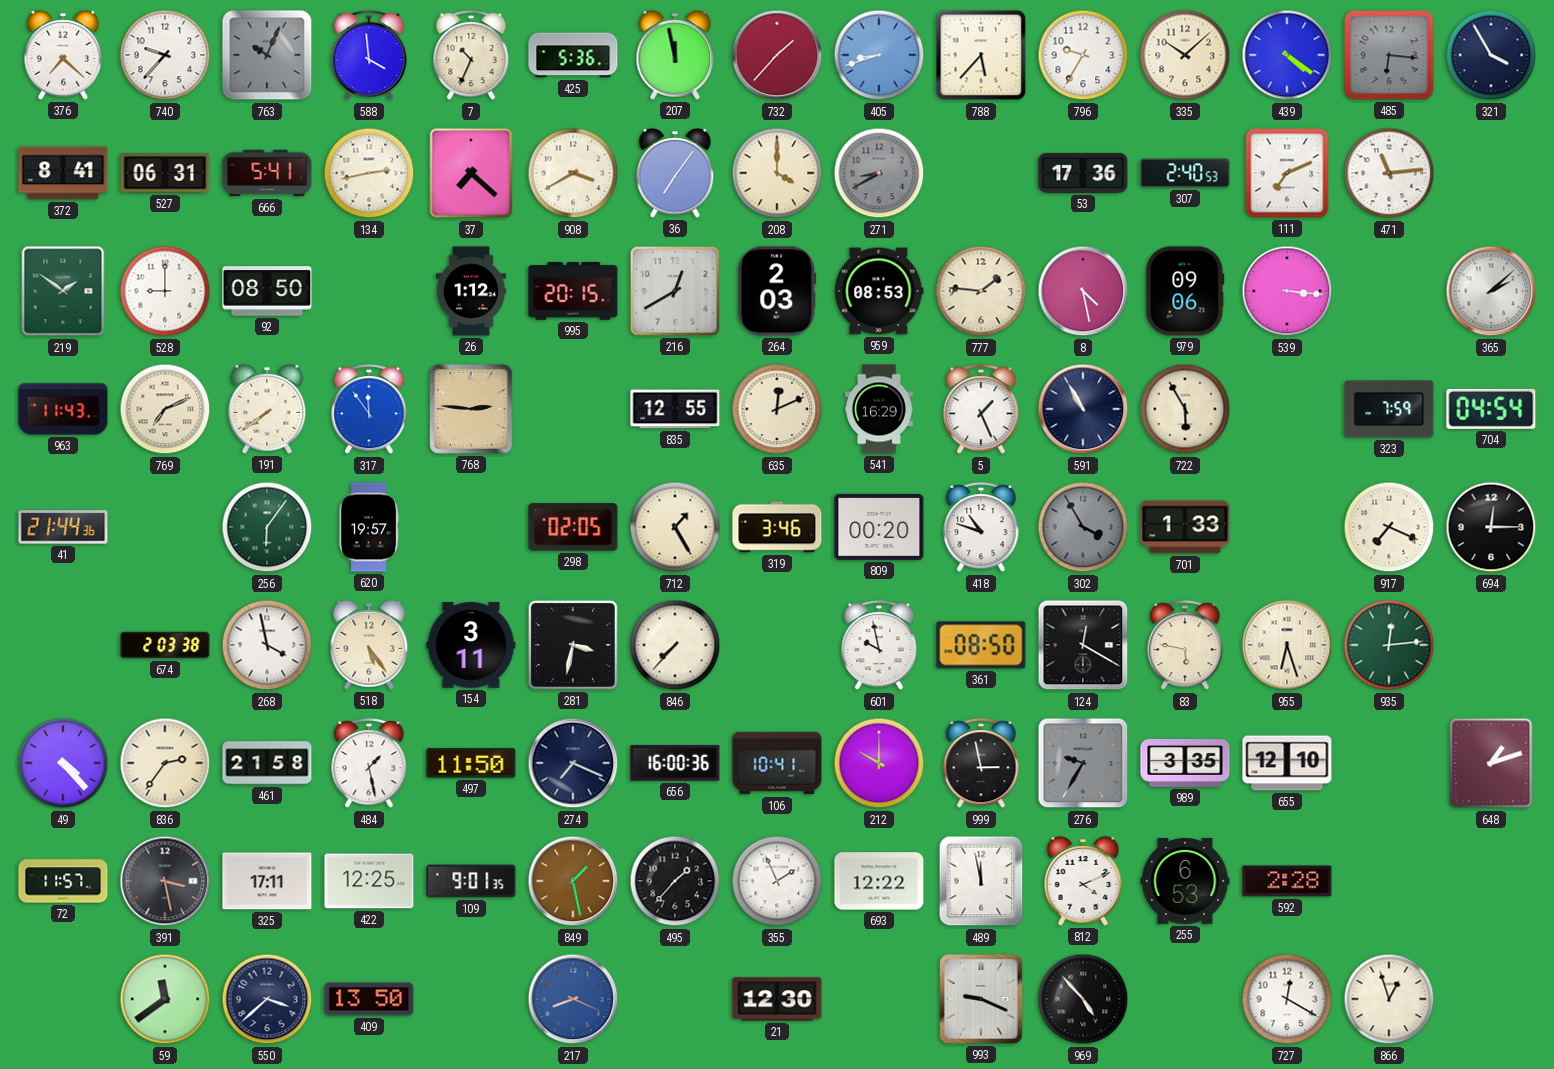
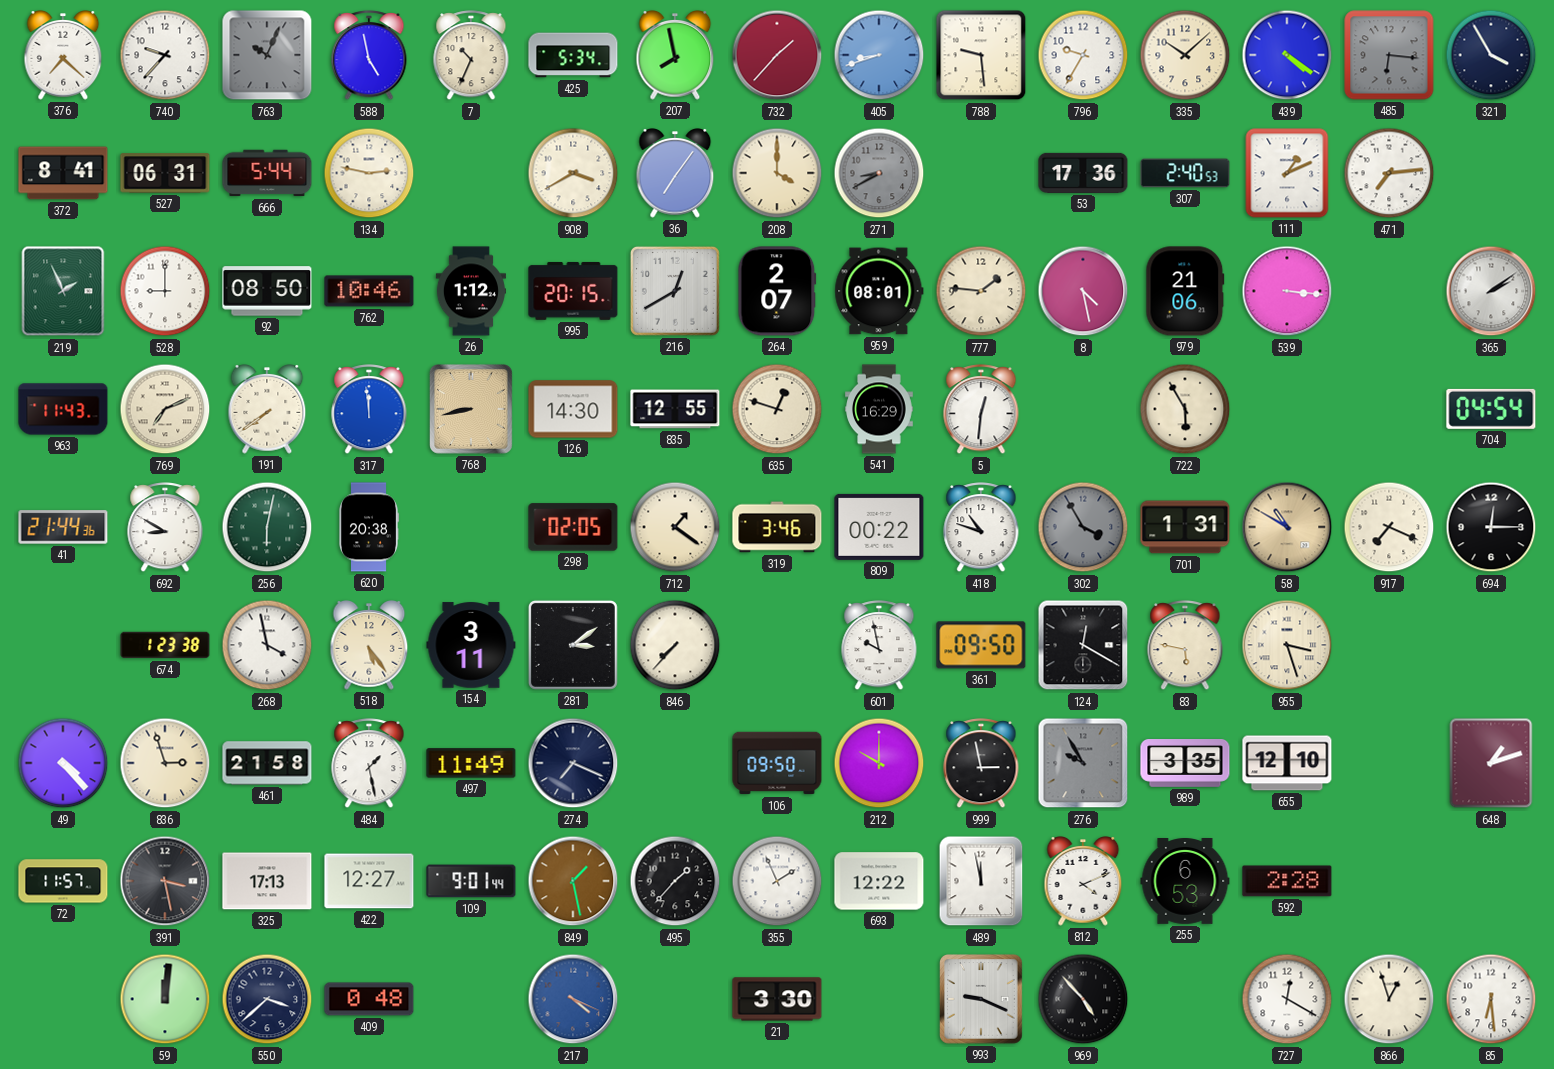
588: 3:59 -> 4:58
425: 5:36 -> 5:34
207: 11:58 -> 7:58
788: 5:37 -> 9:29
666: 5:41 -> 5:44
134: 2:43 -> 2:47
37: 7:22 -> none
111: 7:11 -> 1:11
471: 11:14 -> 7:14
219: 1:51 -> 1:56
762: none -> 10:46
264: 2:03 -> 2:07
959: 08:53 -> 08:01
979: 09:06 -> 21:06
365: 2:08 -> 2:09
317: 11:54 -> 11:59
768: 2:46 -> 8:43
126: none -> 14:30
635: 12:11 -> 12:48
5: 1:26 -> 12:31
591: 10:55 -> none
323: 7:59 -> none
692: none -> 8:50
256: 6:06 -> 6:02
620: 19:57 -> 20:38
712: 1:25 -> 1:21
809: 00:20 -> 00:22
701: 1:33 -> 1:31
58: none -> 10:50
674: 2:03 -> 1:23
281: 3:32 -> 3:09
361: 08:50 -> 09:50
955: 6:27 -> 3:27
935: 12:14 -> none
836: 2:36 -> 2:57
497: 11:50 -> 11:49
656: 16:00 -> none
106: 10:41 -> 09:50
276: 9:35 -> 9:55
325: 17:11 -> 17:13
422: 12:25 -> 12:27
109: 9:01:35 -> 9:01:44
59: 11:39 -> 12:01
409: 13:50 -> 0:48
217: 8:19 -> 4:19
21: 12:30 -> 3:30
85: none -> 6:29
